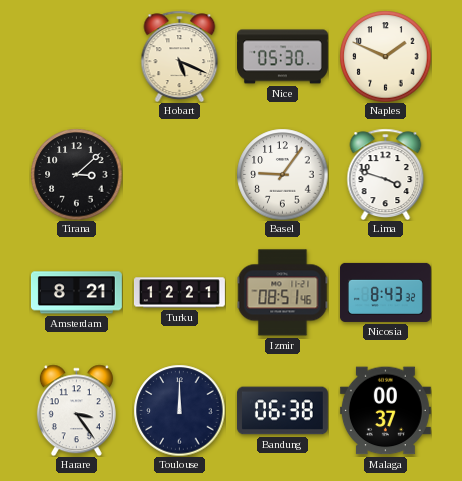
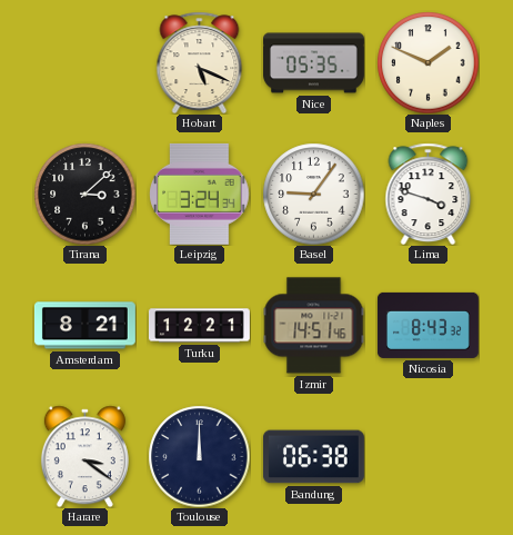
Nice: 05:30 -> 05:35
Leipzig: none -> 3:24
Izmir: 08:51 -> 14:51
Harare: 3:24 -> 3:21
Malaga: 00:37 -> none
